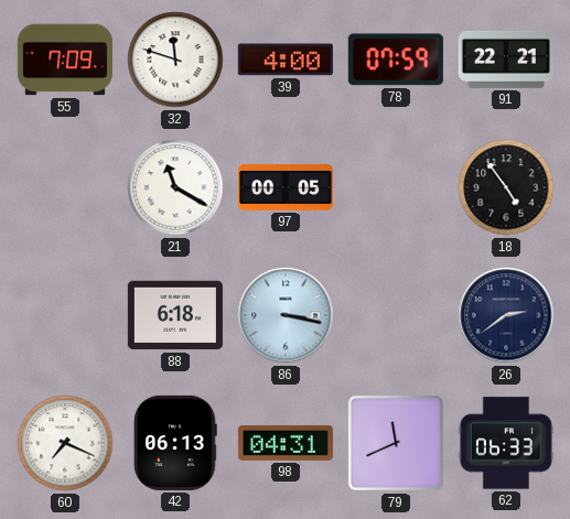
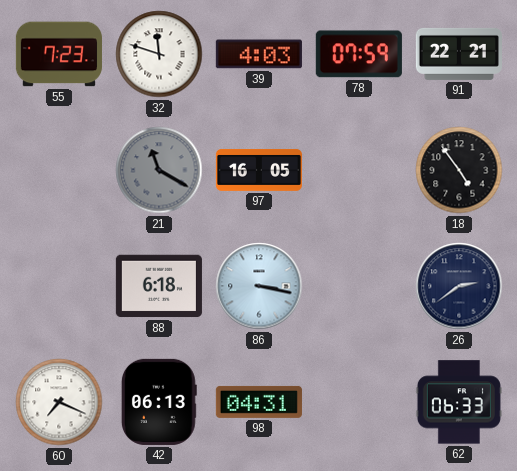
55: 7:09 -> 7:23
39: 4:00 -> 4:03
21 dial: white -> grey
97: 00:05 -> 16:05
79: 11:41 -> none
